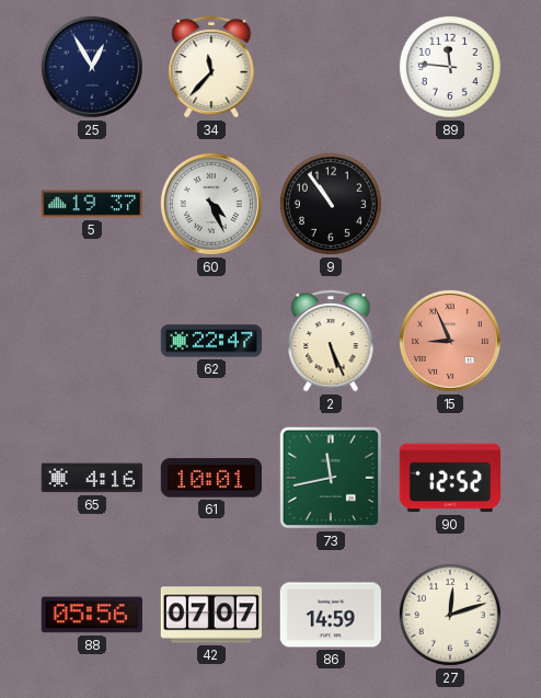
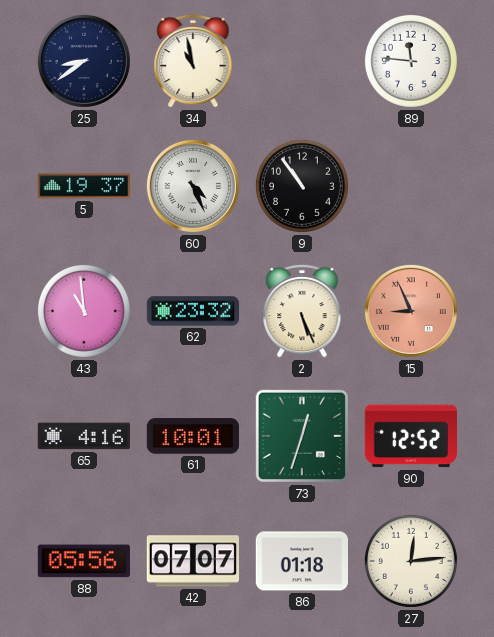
25: 12:55 -> 8:39
34: 11:37 -> 10:58
43: none -> 10:59
62: 22:47 -> 23:32
73: 11:43 -> 12:33
86: 14:59 -> 01:18
27: 12:12 -> 12:14
